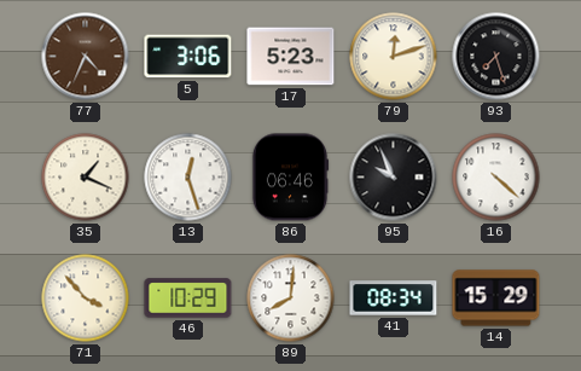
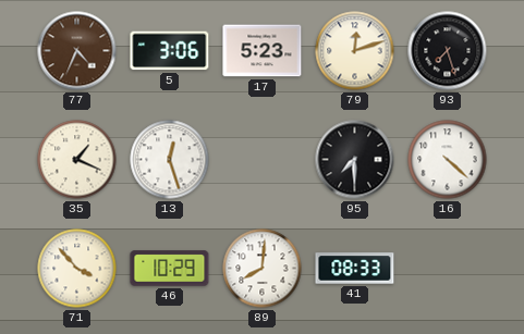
86: 06:46 -> none
95: 9:56 -> 7:30
41: 08:34 -> 08:33
14: 15:29 -> none
